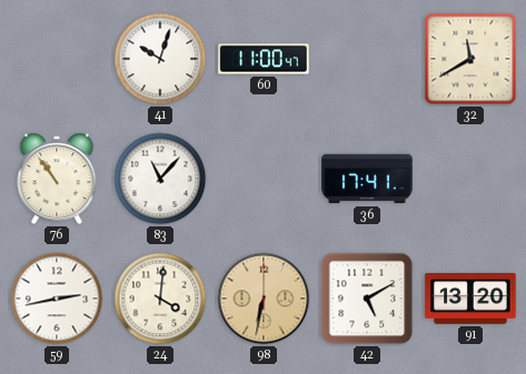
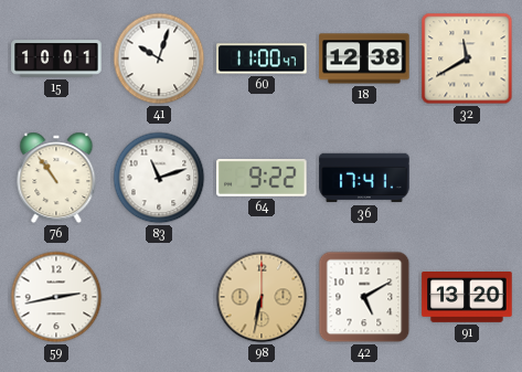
15: none -> 10:01
18: none -> 12:38
83: 11:07 -> 11:12
64: none -> 9:22
24: 4:01 -> none
